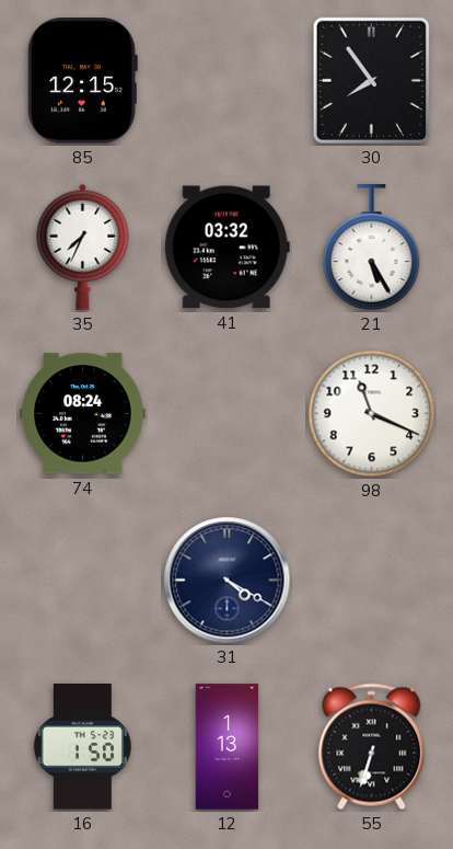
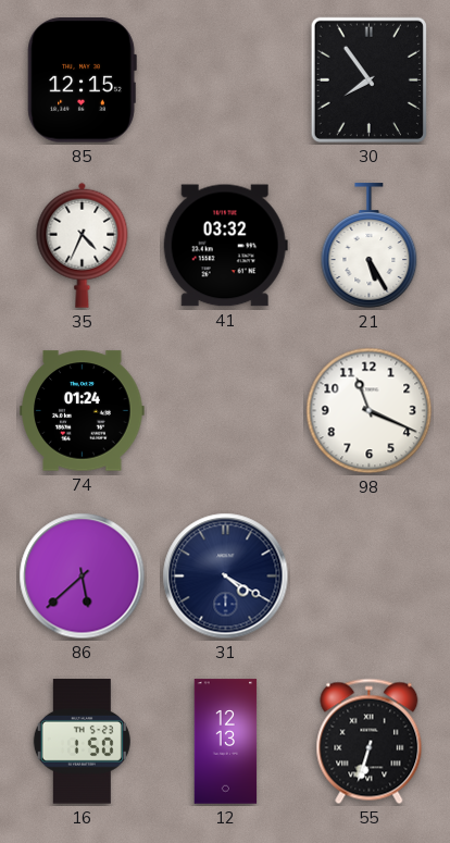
35: 7:34 -> 4:34
74: 08:24 -> 01:24
86: none -> 5:38
12: 1:13 -> 12:13
